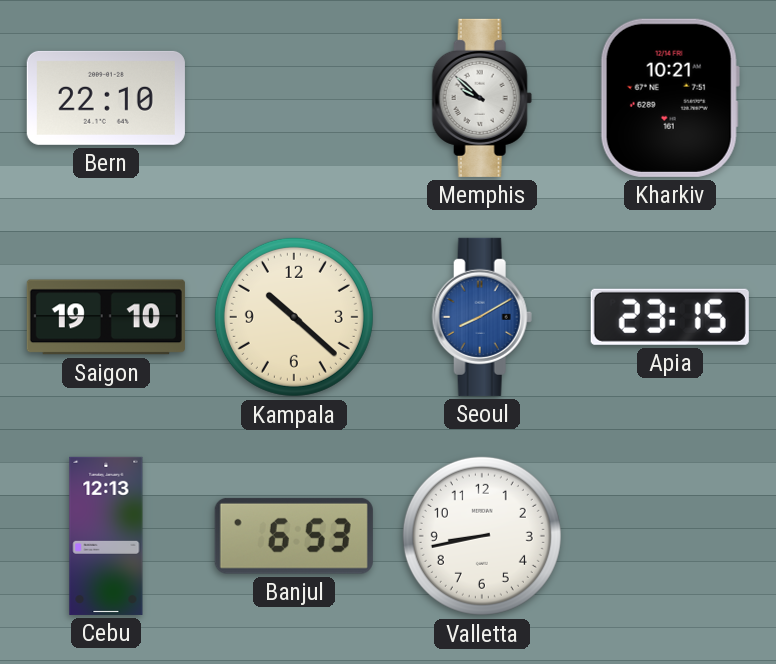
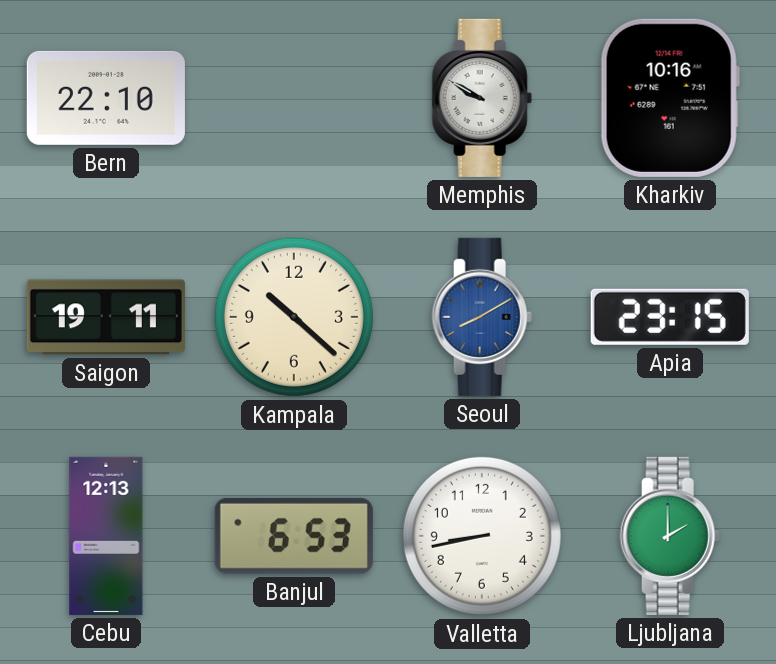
Memphis: 9:52 -> 9:50
Kharkiv: 10:21 -> 10:16
Saigon: 19:10 -> 19:11
Ljubljana: none -> 2:00
